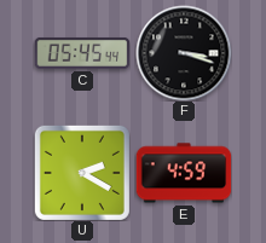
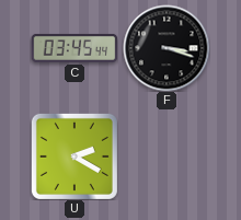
C: 05:45 -> 03:45
E: 4:59 -> none
